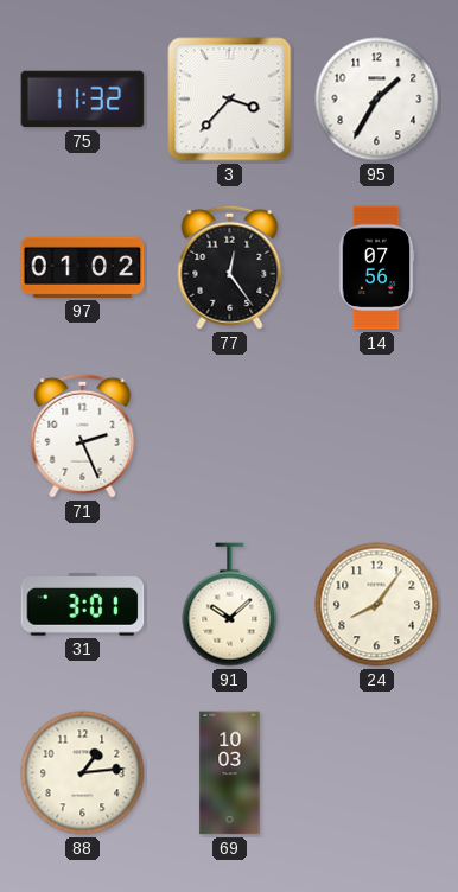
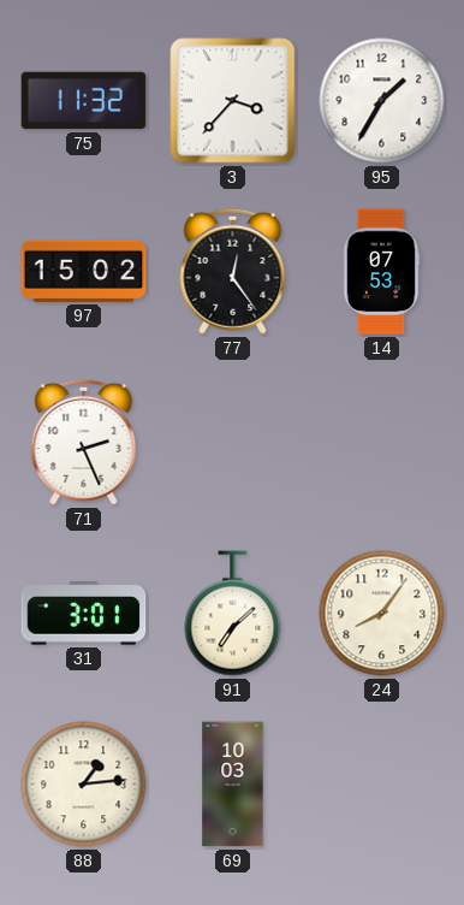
97: 01:02 -> 15:02
14: 07:56 -> 07:53
91: 10:08 -> 7:08
